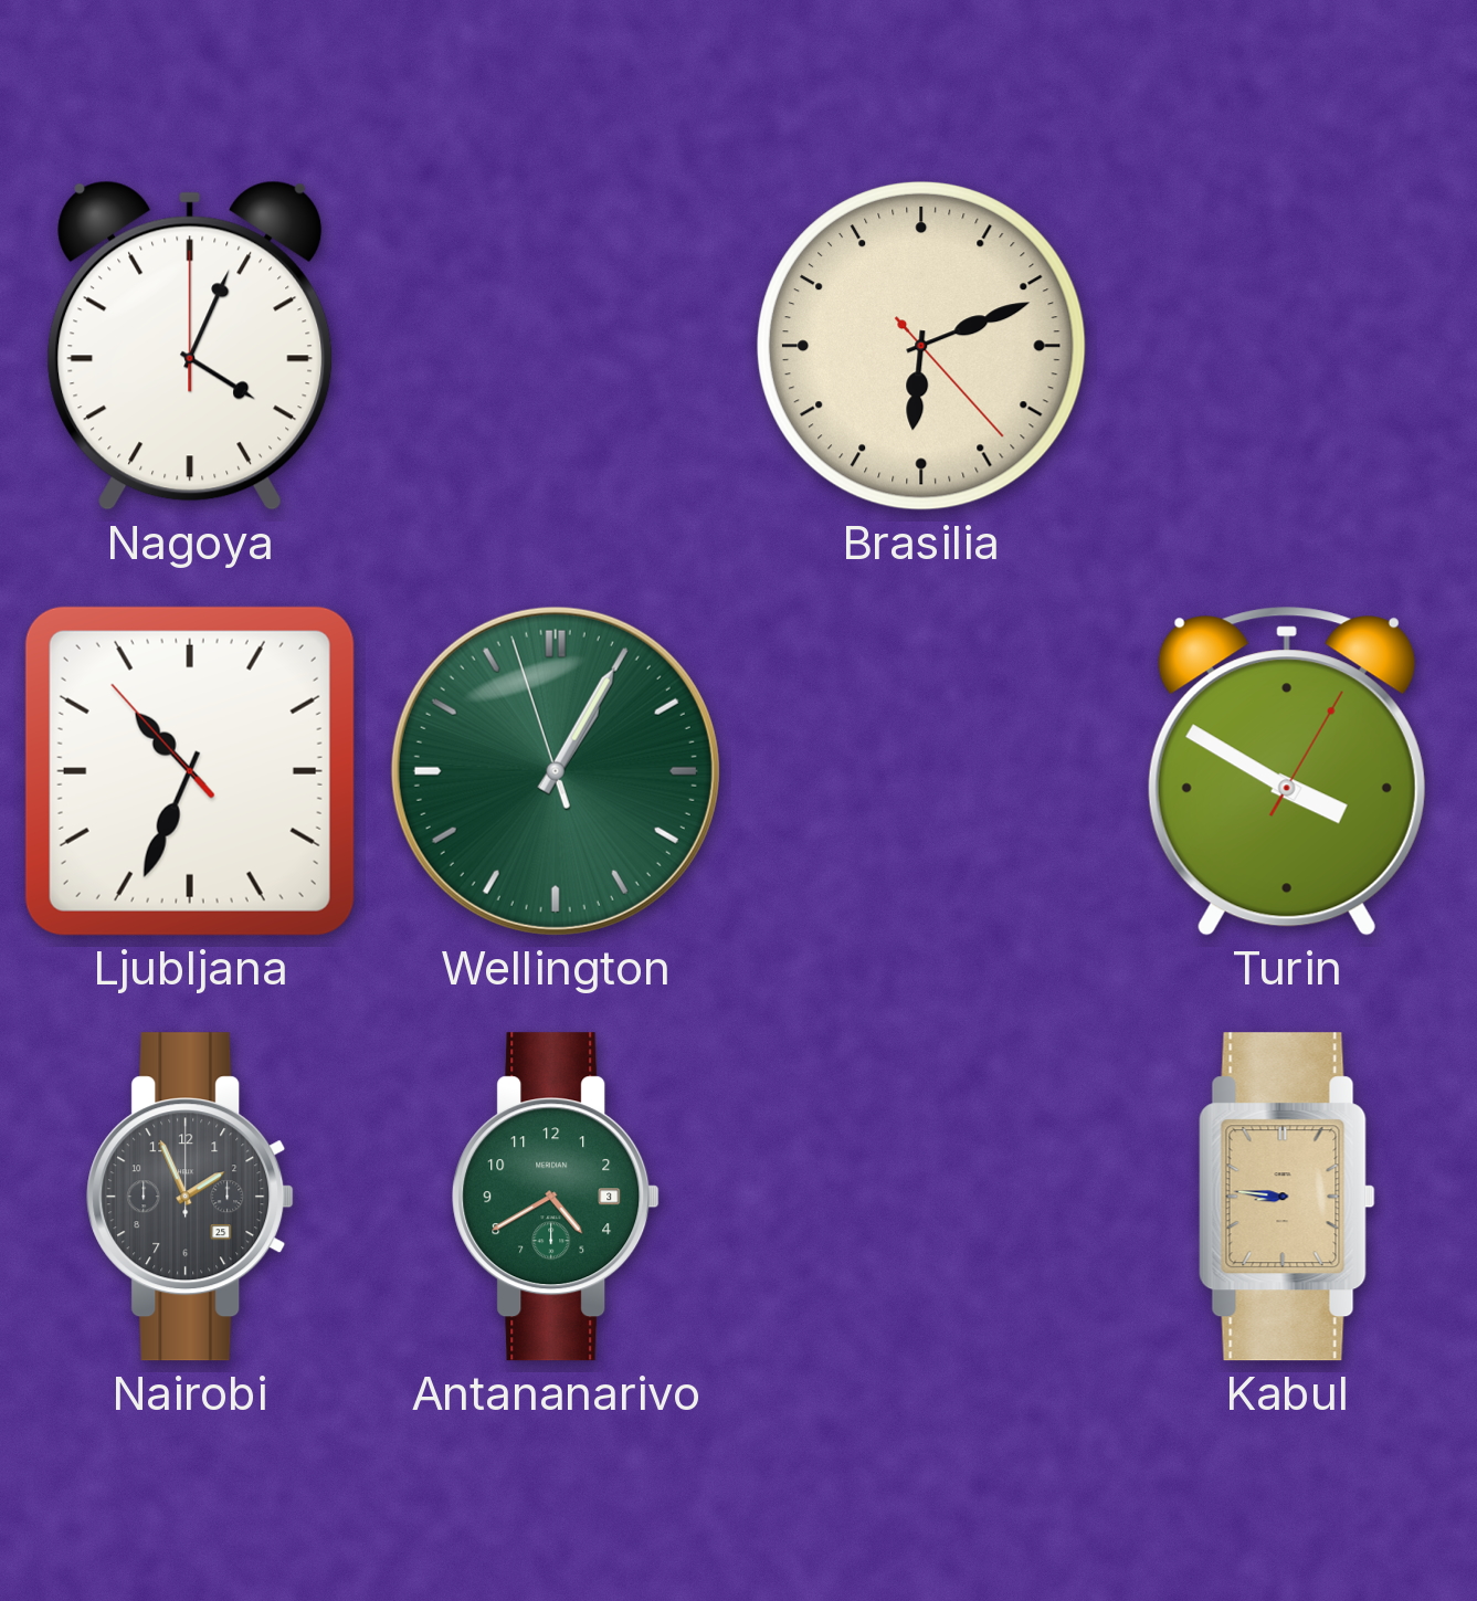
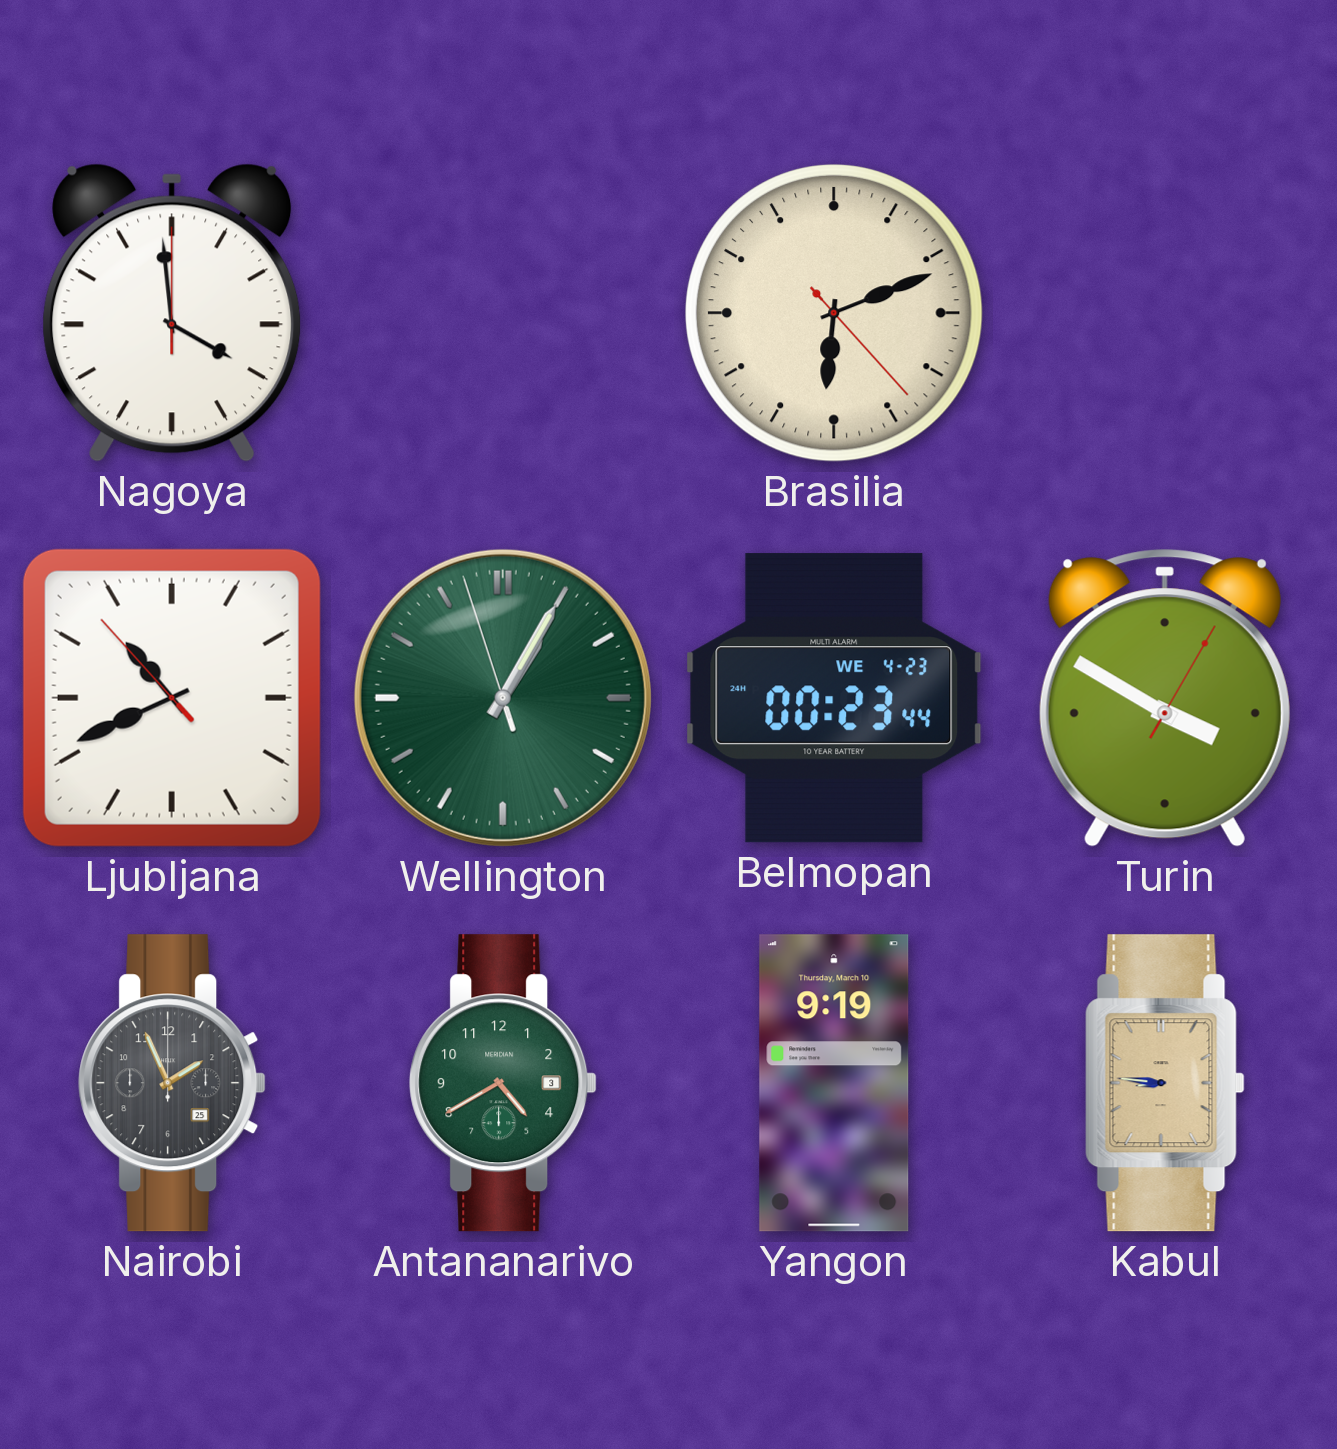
Nagoya: 4:04 -> 3:59
Ljubljana: 10:33 -> 10:40
Belmopan: none -> 00:23
Yangon: none -> 9:19
